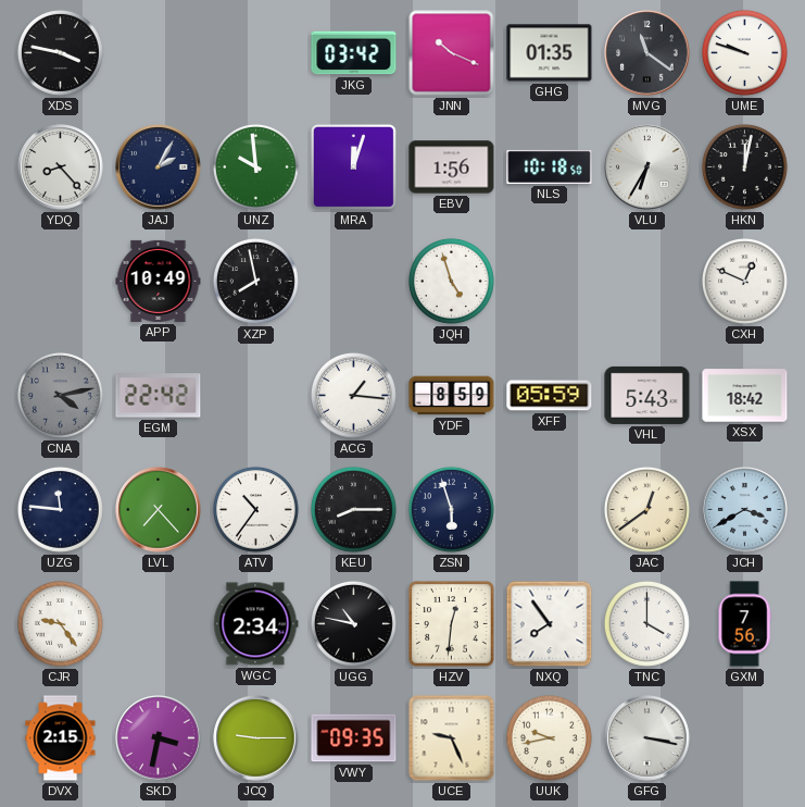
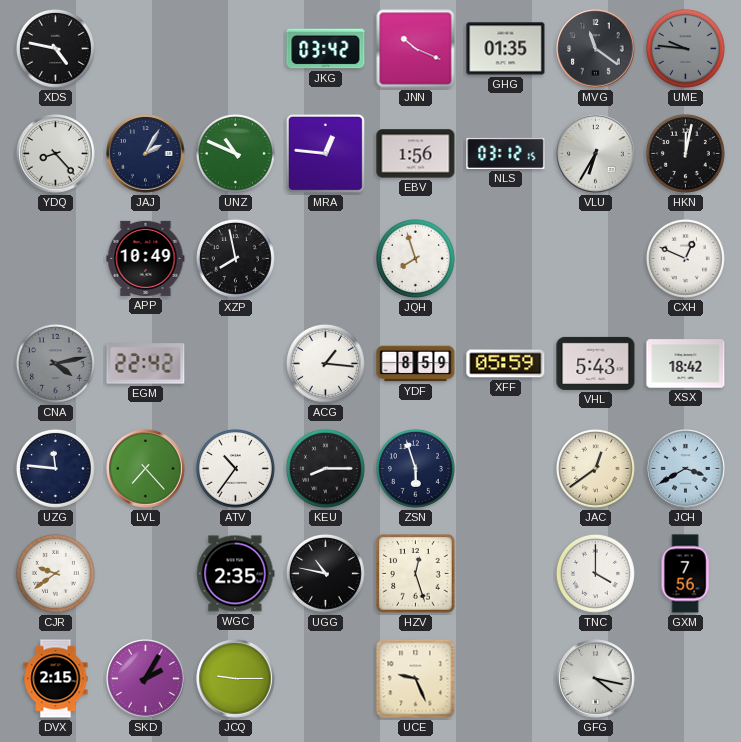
XDS: 3:47 -> 4:47
UME: 9:48 -> 9:46
UME dial: white -> grey
UNZ: 9:59 -> 10:49
MRA: 12:03 -> 12:46
NLS: 10:18 -> 03:12
JQH: 4:57 -> 7:57
CJR: 9:24 -> 9:39
WGC: 2:34 -> 2:35
HZV: 12:31 -> 12:27
NXQ: 7:54 -> none
SKD: 3:32 -> 2:05
VWY: 09:35 -> none
UUK: 9:43 -> none
GFG: 3:17 -> 4:17
